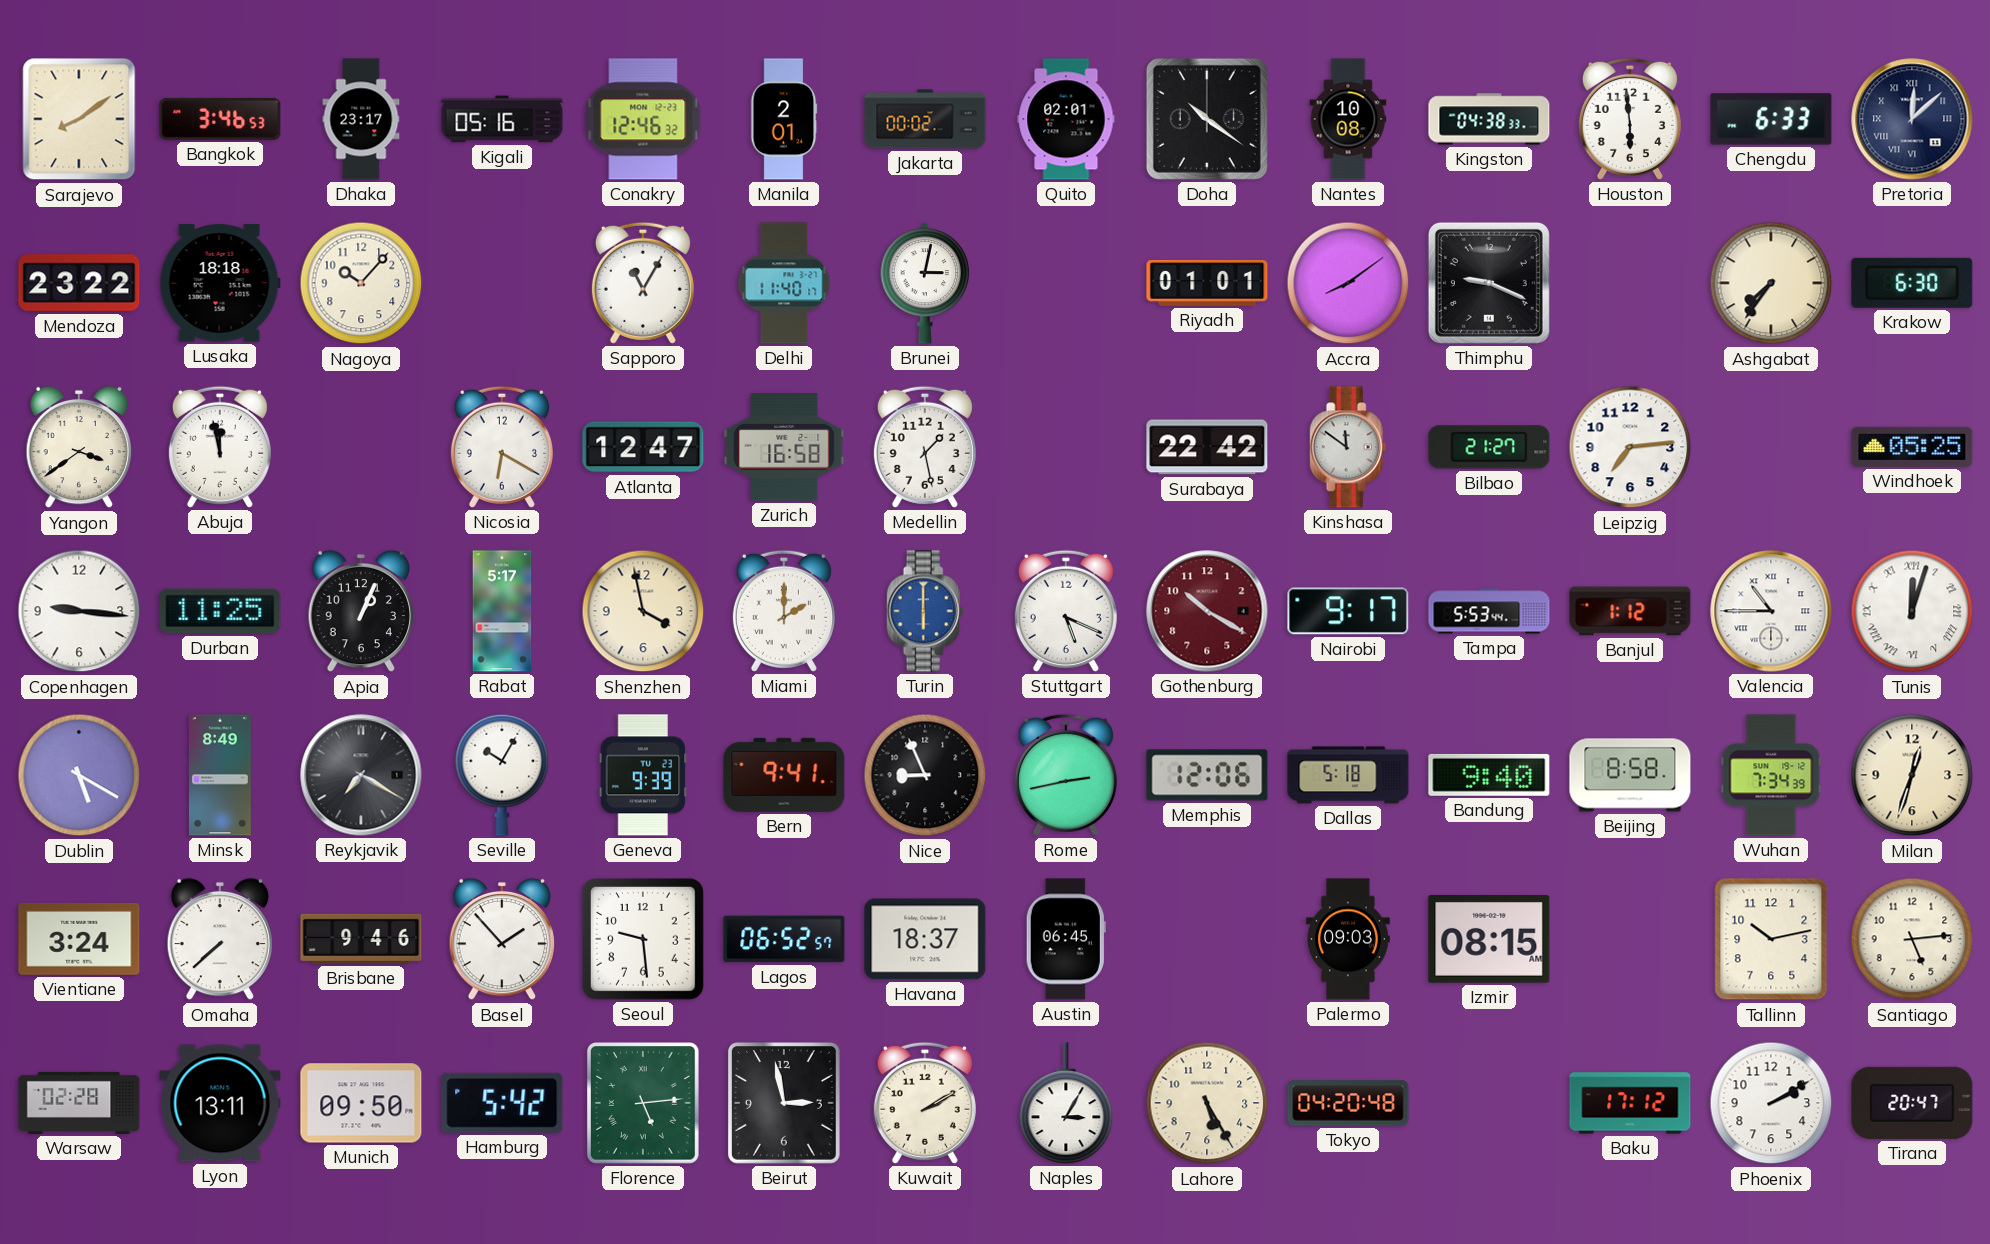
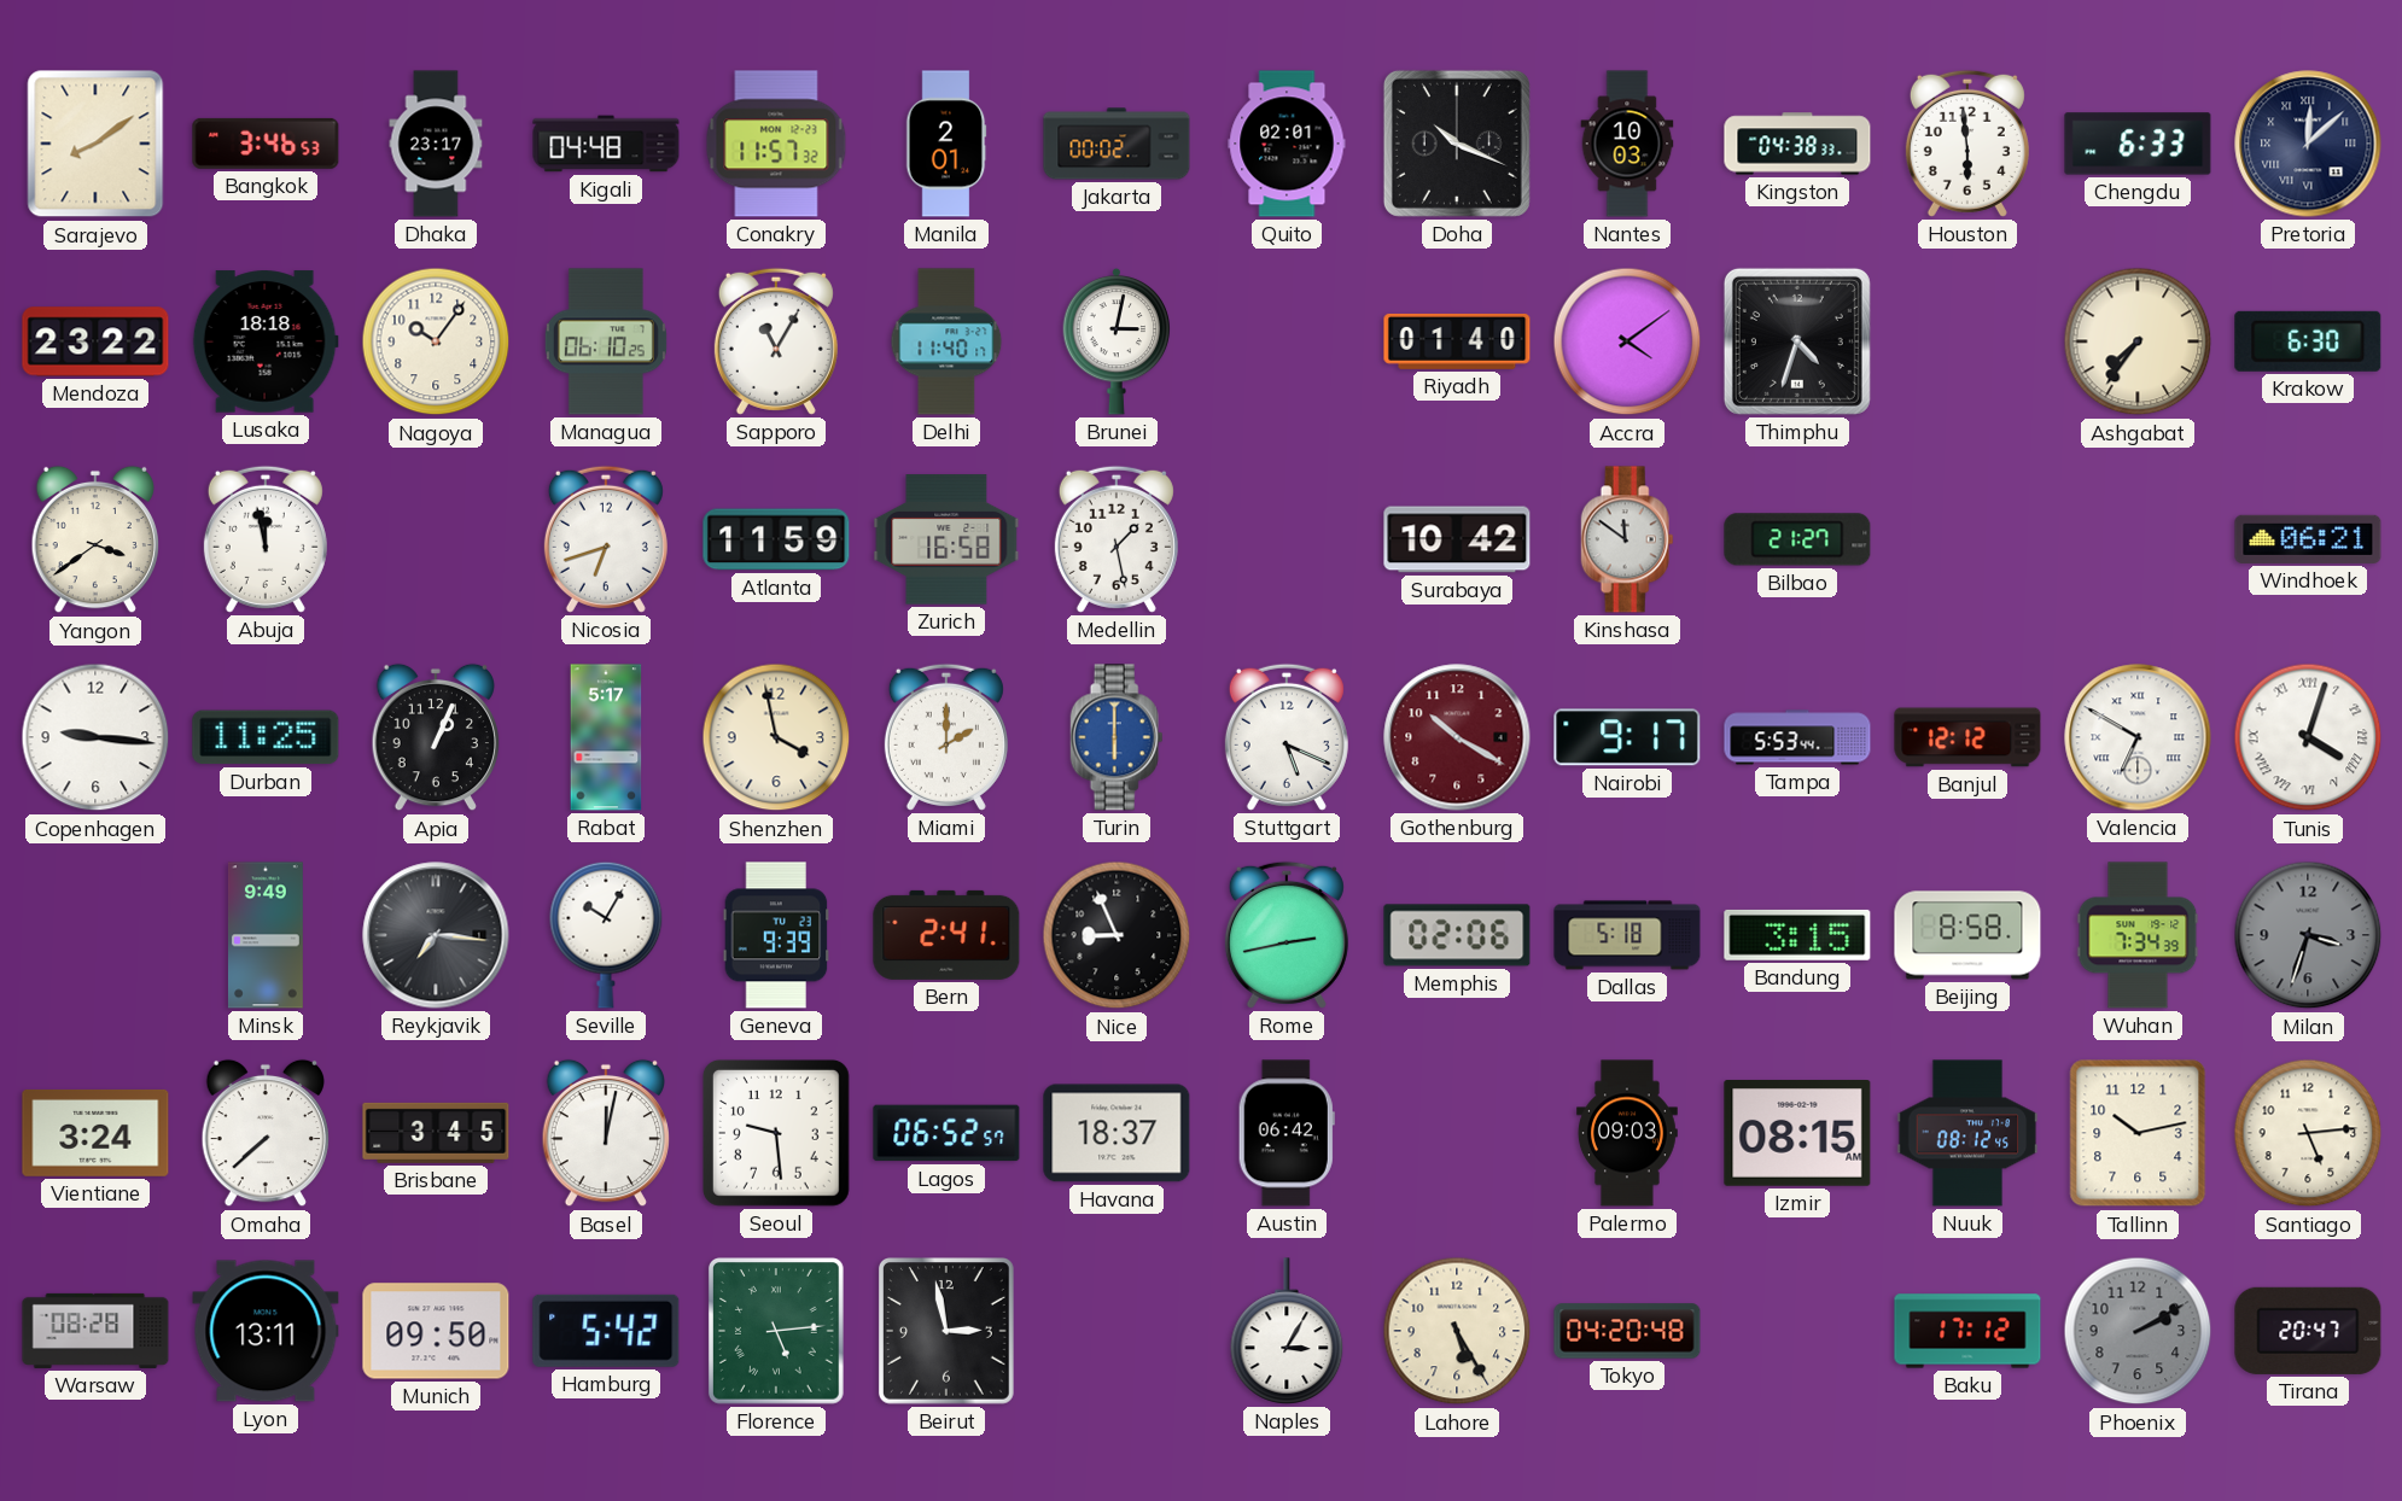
Kigali: 05:16 -> 04:48
Conakry: 12:46 -> 11:57
Doha: 10:21 -> 10:19
Nantes: 10:08 -> 10:03
Nagoya: 10:07 -> 10:06
Managua: none -> 06:10
Riyadh: 01:01 -> 01:40
Accra: 8:09 -> 4:09
Thimphu: 9:19 -> 4:33
Nicosia: 6:20 -> 6:42
Atlanta: 12:47 -> 11:59
Surabaya: 22:42 -> 10:42
Leipzig: 7:14 -> none
Windhoek: 05:25 -> 06:21
Banjul: 1:12 -> 12:12
Valencia: 10:45 -> 6:50
Tunis: 12:03 -> 4:03
Dublin: 5:20 -> none
Minsk: 8:49 -> 9:49
Reykjavik: 7:20 -> 7:16
Bern: 9:41 -> 2:41
Memphis: 12:06 -> 02:06
Bandung: 9:40 -> 3:15
Milan: 12:33 -> 3:33
Milan dial: cream -> grey
Brisbane: 9:46 -> 3:45
Basel: 1:53 -> 12:02
Austin: 06:45 -> 06:42
Nuuk: none -> 08:12
Warsaw: 02:28 -> 08:28
Kuwait: 2:10 -> none
Phoenix dial: white -> grey
